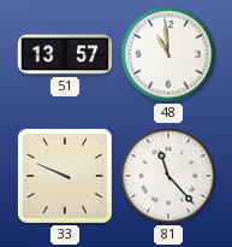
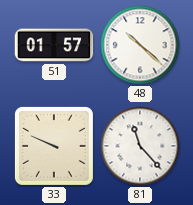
51: 13:57 -> 01:57
48: 10:59 -> 10:22
